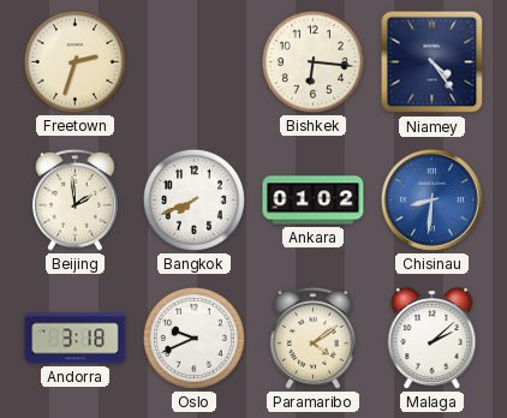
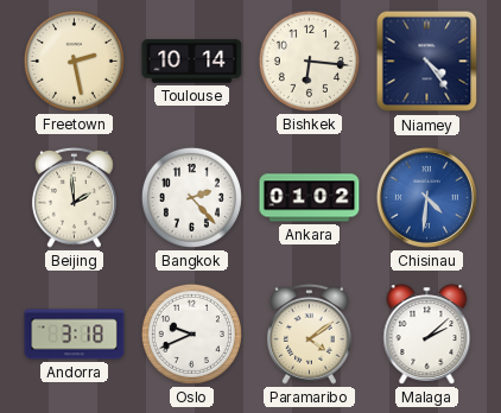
Freetown: 2:33 -> 2:28
Toulouse: none -> 10:14
Bangkok: 7:41 -> 2:23
Chisinau: 8:31 -> 4:31
